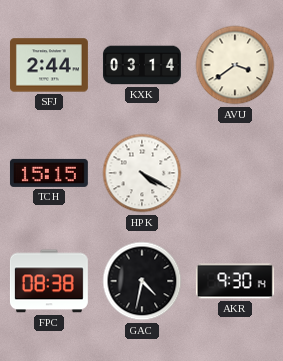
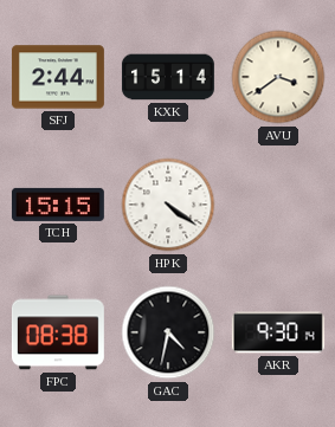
KXK: 03:14 -> 15:14
HPK: 4:20 -> 4:21
